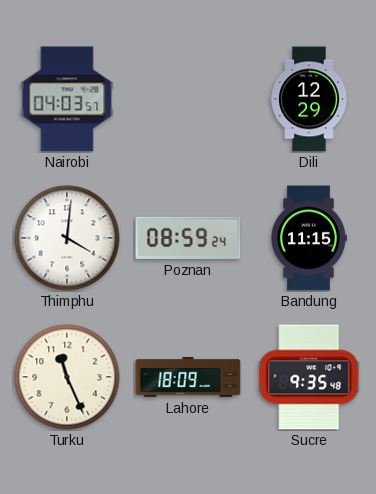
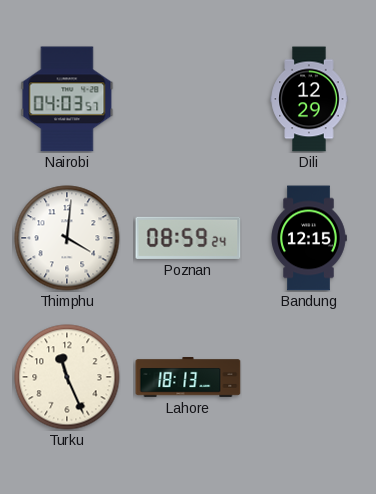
Bandung: 11:15 -> 12:15
Lahore: 18:09 -> 18:13
Sucre: 9:35 -> none
